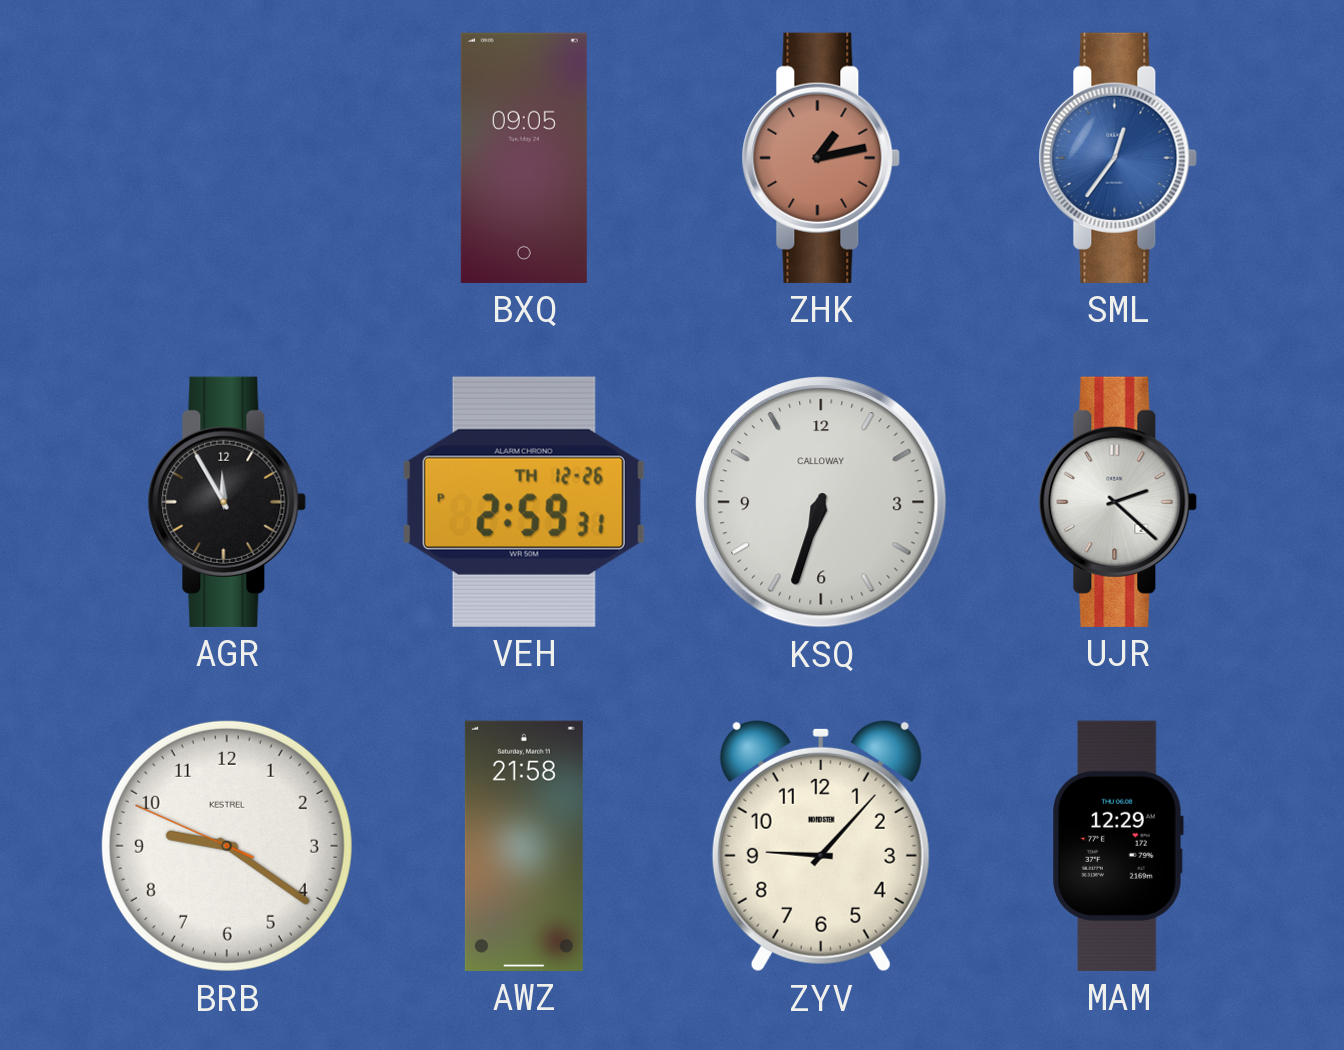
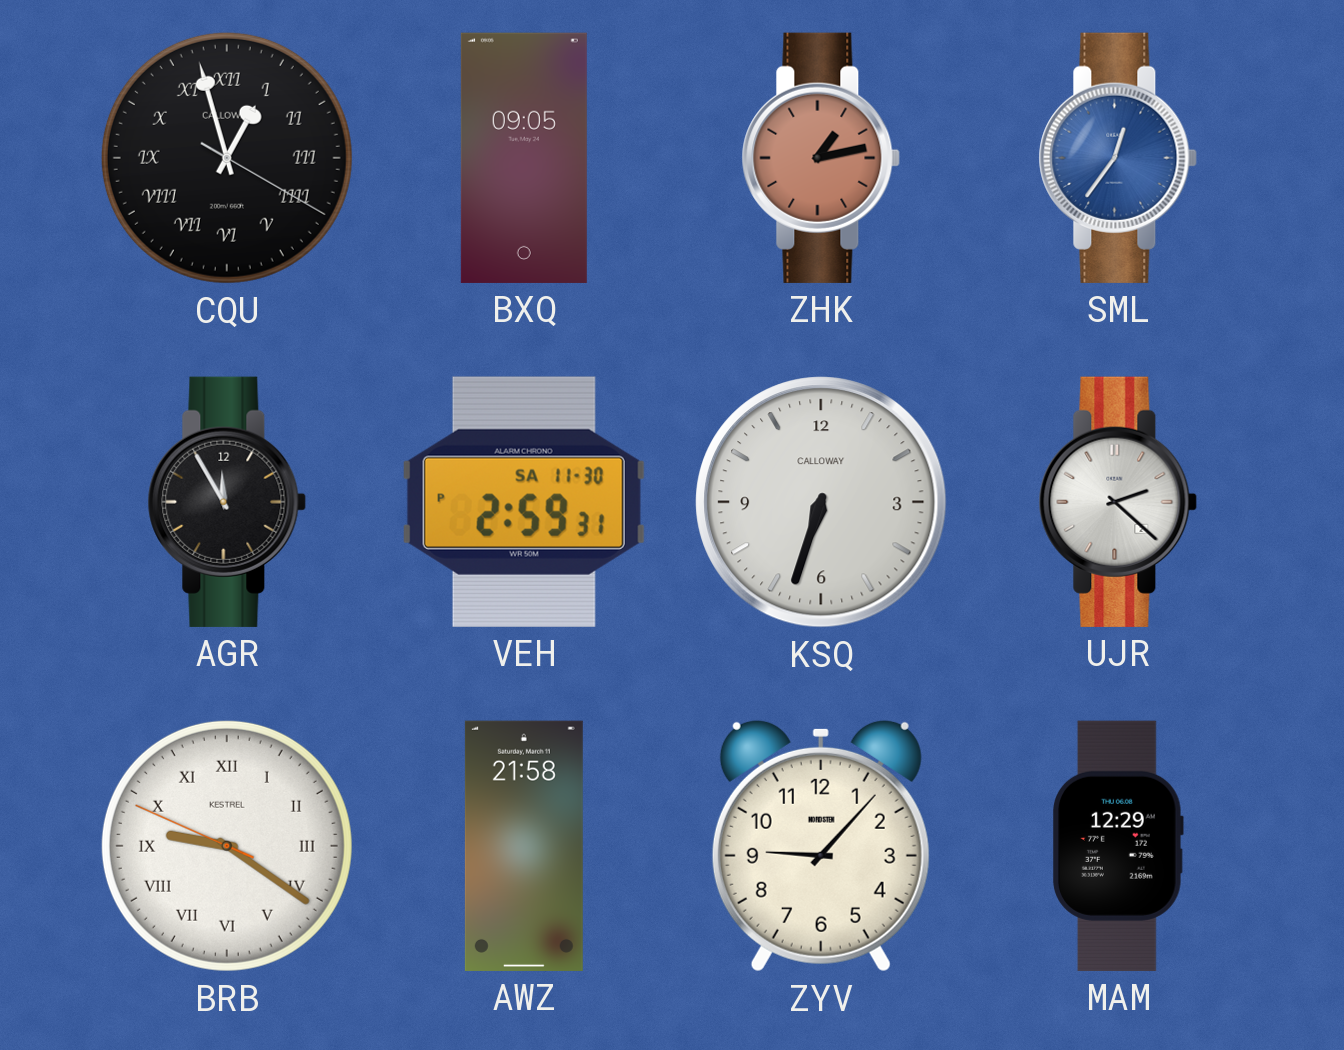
CQU: none -> 12:57
VEH date: TH 12-26 -> SA 11-30
BRB numerals: Arabic -> Roman
